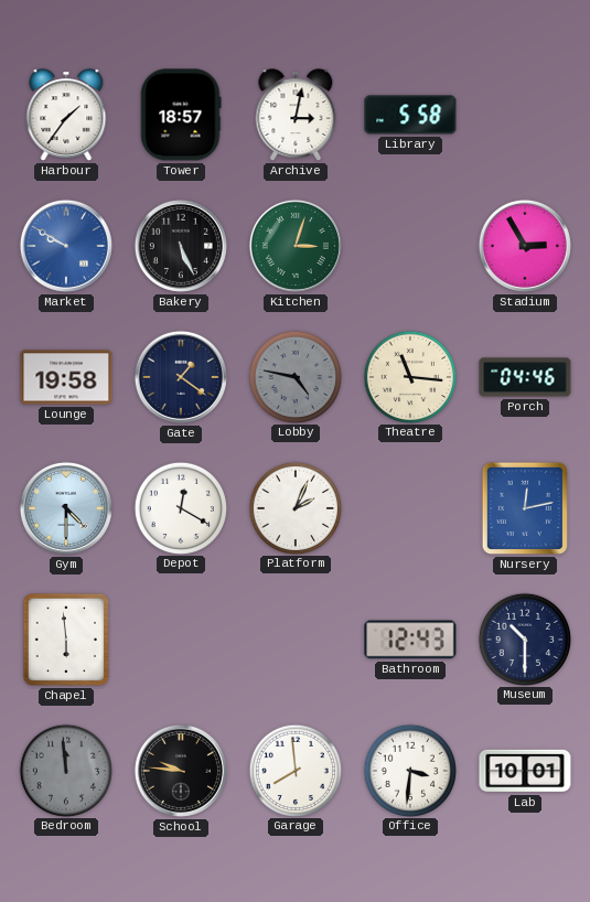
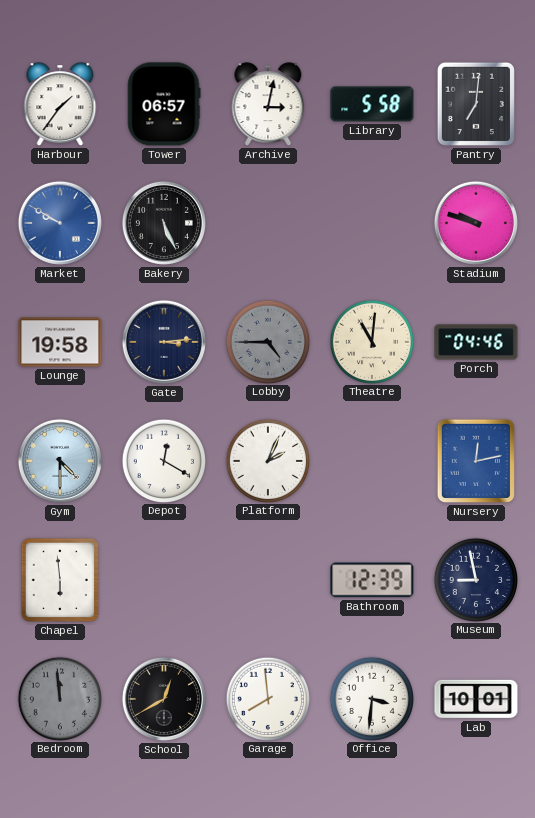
Tower: 18:57 -> 06:57
Pantry: none -> 7:01
Kitchen: 3:03 -> none
Stadium: 2:55 -> 9:48
Gate: 1:21 -> 3:14
Lobby: 4:47 -> 4:45
Theatre: 11:16 -> 11:01
Bathroom: 12:43 -> 12:39
Museum: 10:30 -> 8:58
School: 9:46 -> 12:40
